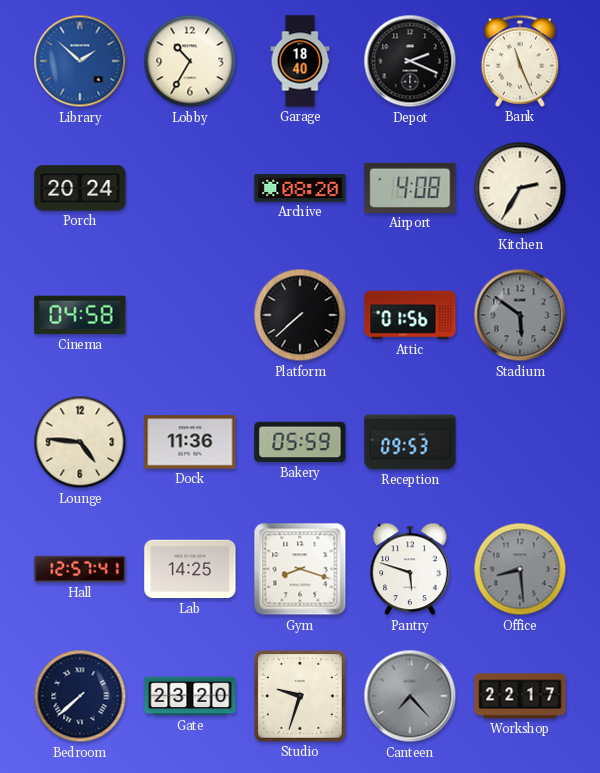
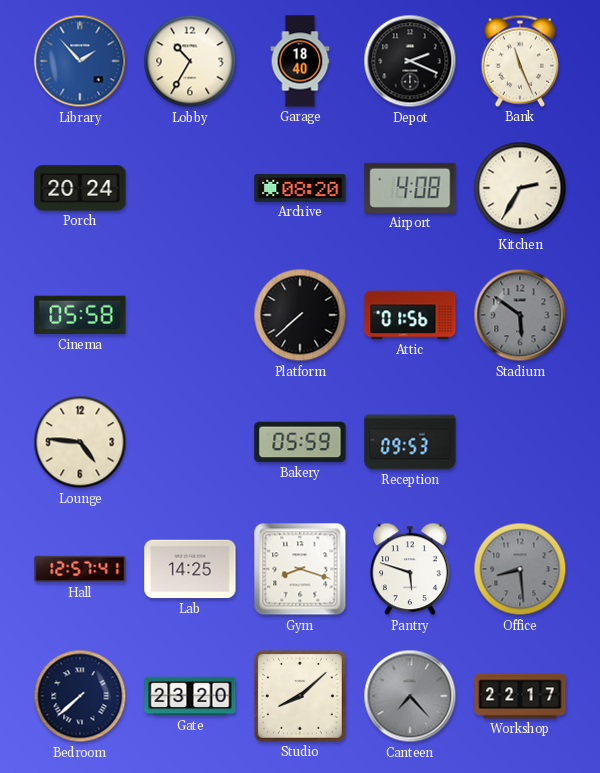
Library: 1:52 -> 1:53
Cinema: 04:58 -> 05:58
Dock: 11:36 -> none
Studio: 9:33 -> 8:08
